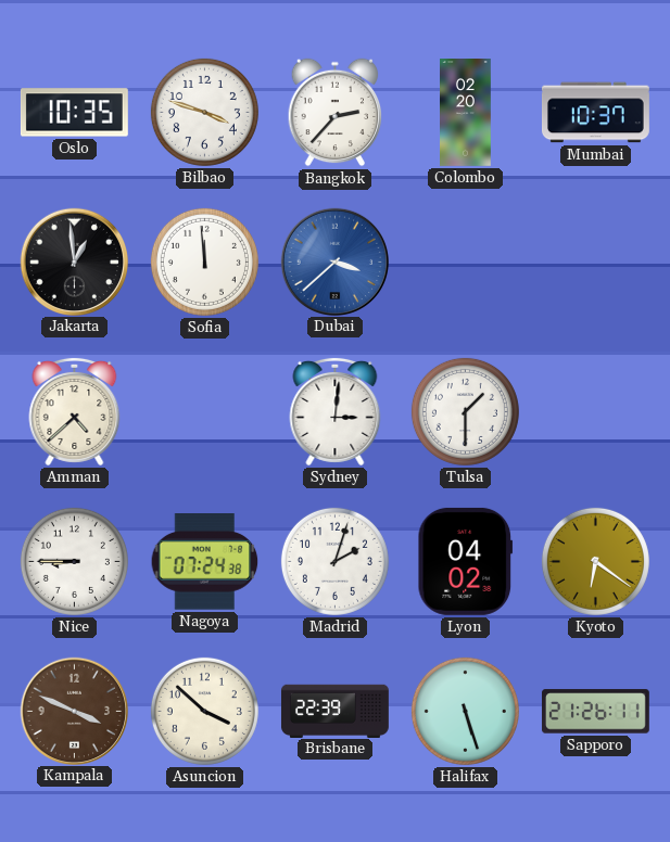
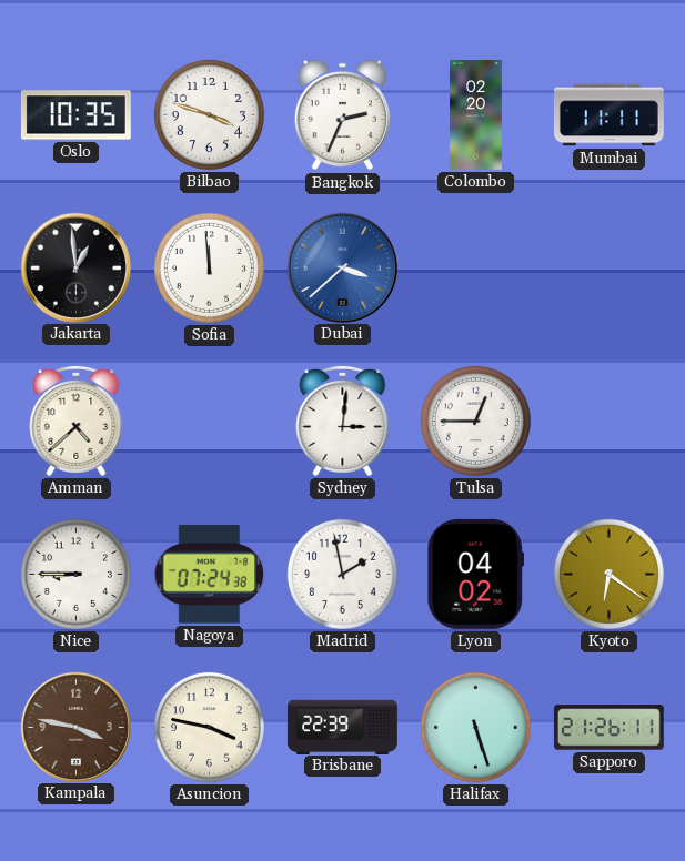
Bangkok: 2:37 -> 2:34
Mumbai: 10:37 -> 11:11
Tulsa: 1:30 -> 12:45
Madrid: 2:03 -> 1:58
Kampala: 3:49 -> 3:47
Asuncion: 3:52 -> 3:47
